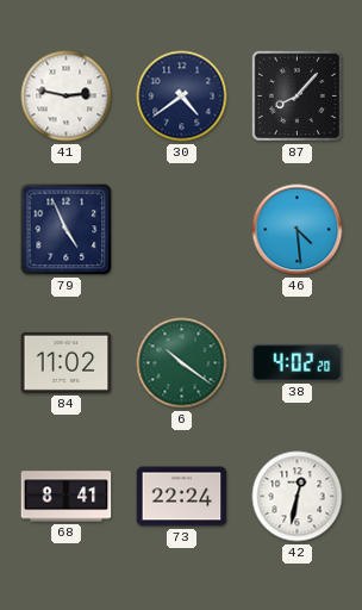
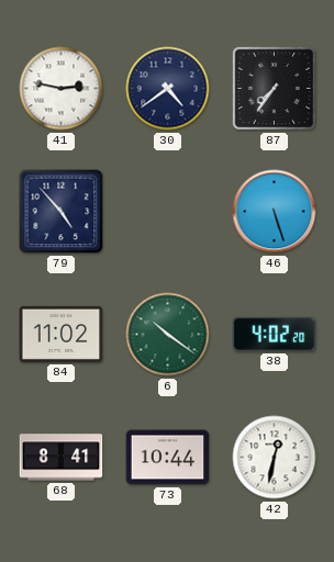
87: 8:07 -> 7:36
79: 4:56 -> 4:53
46: 4:29 -> 5:27
73: 22:24 -> 10:44
